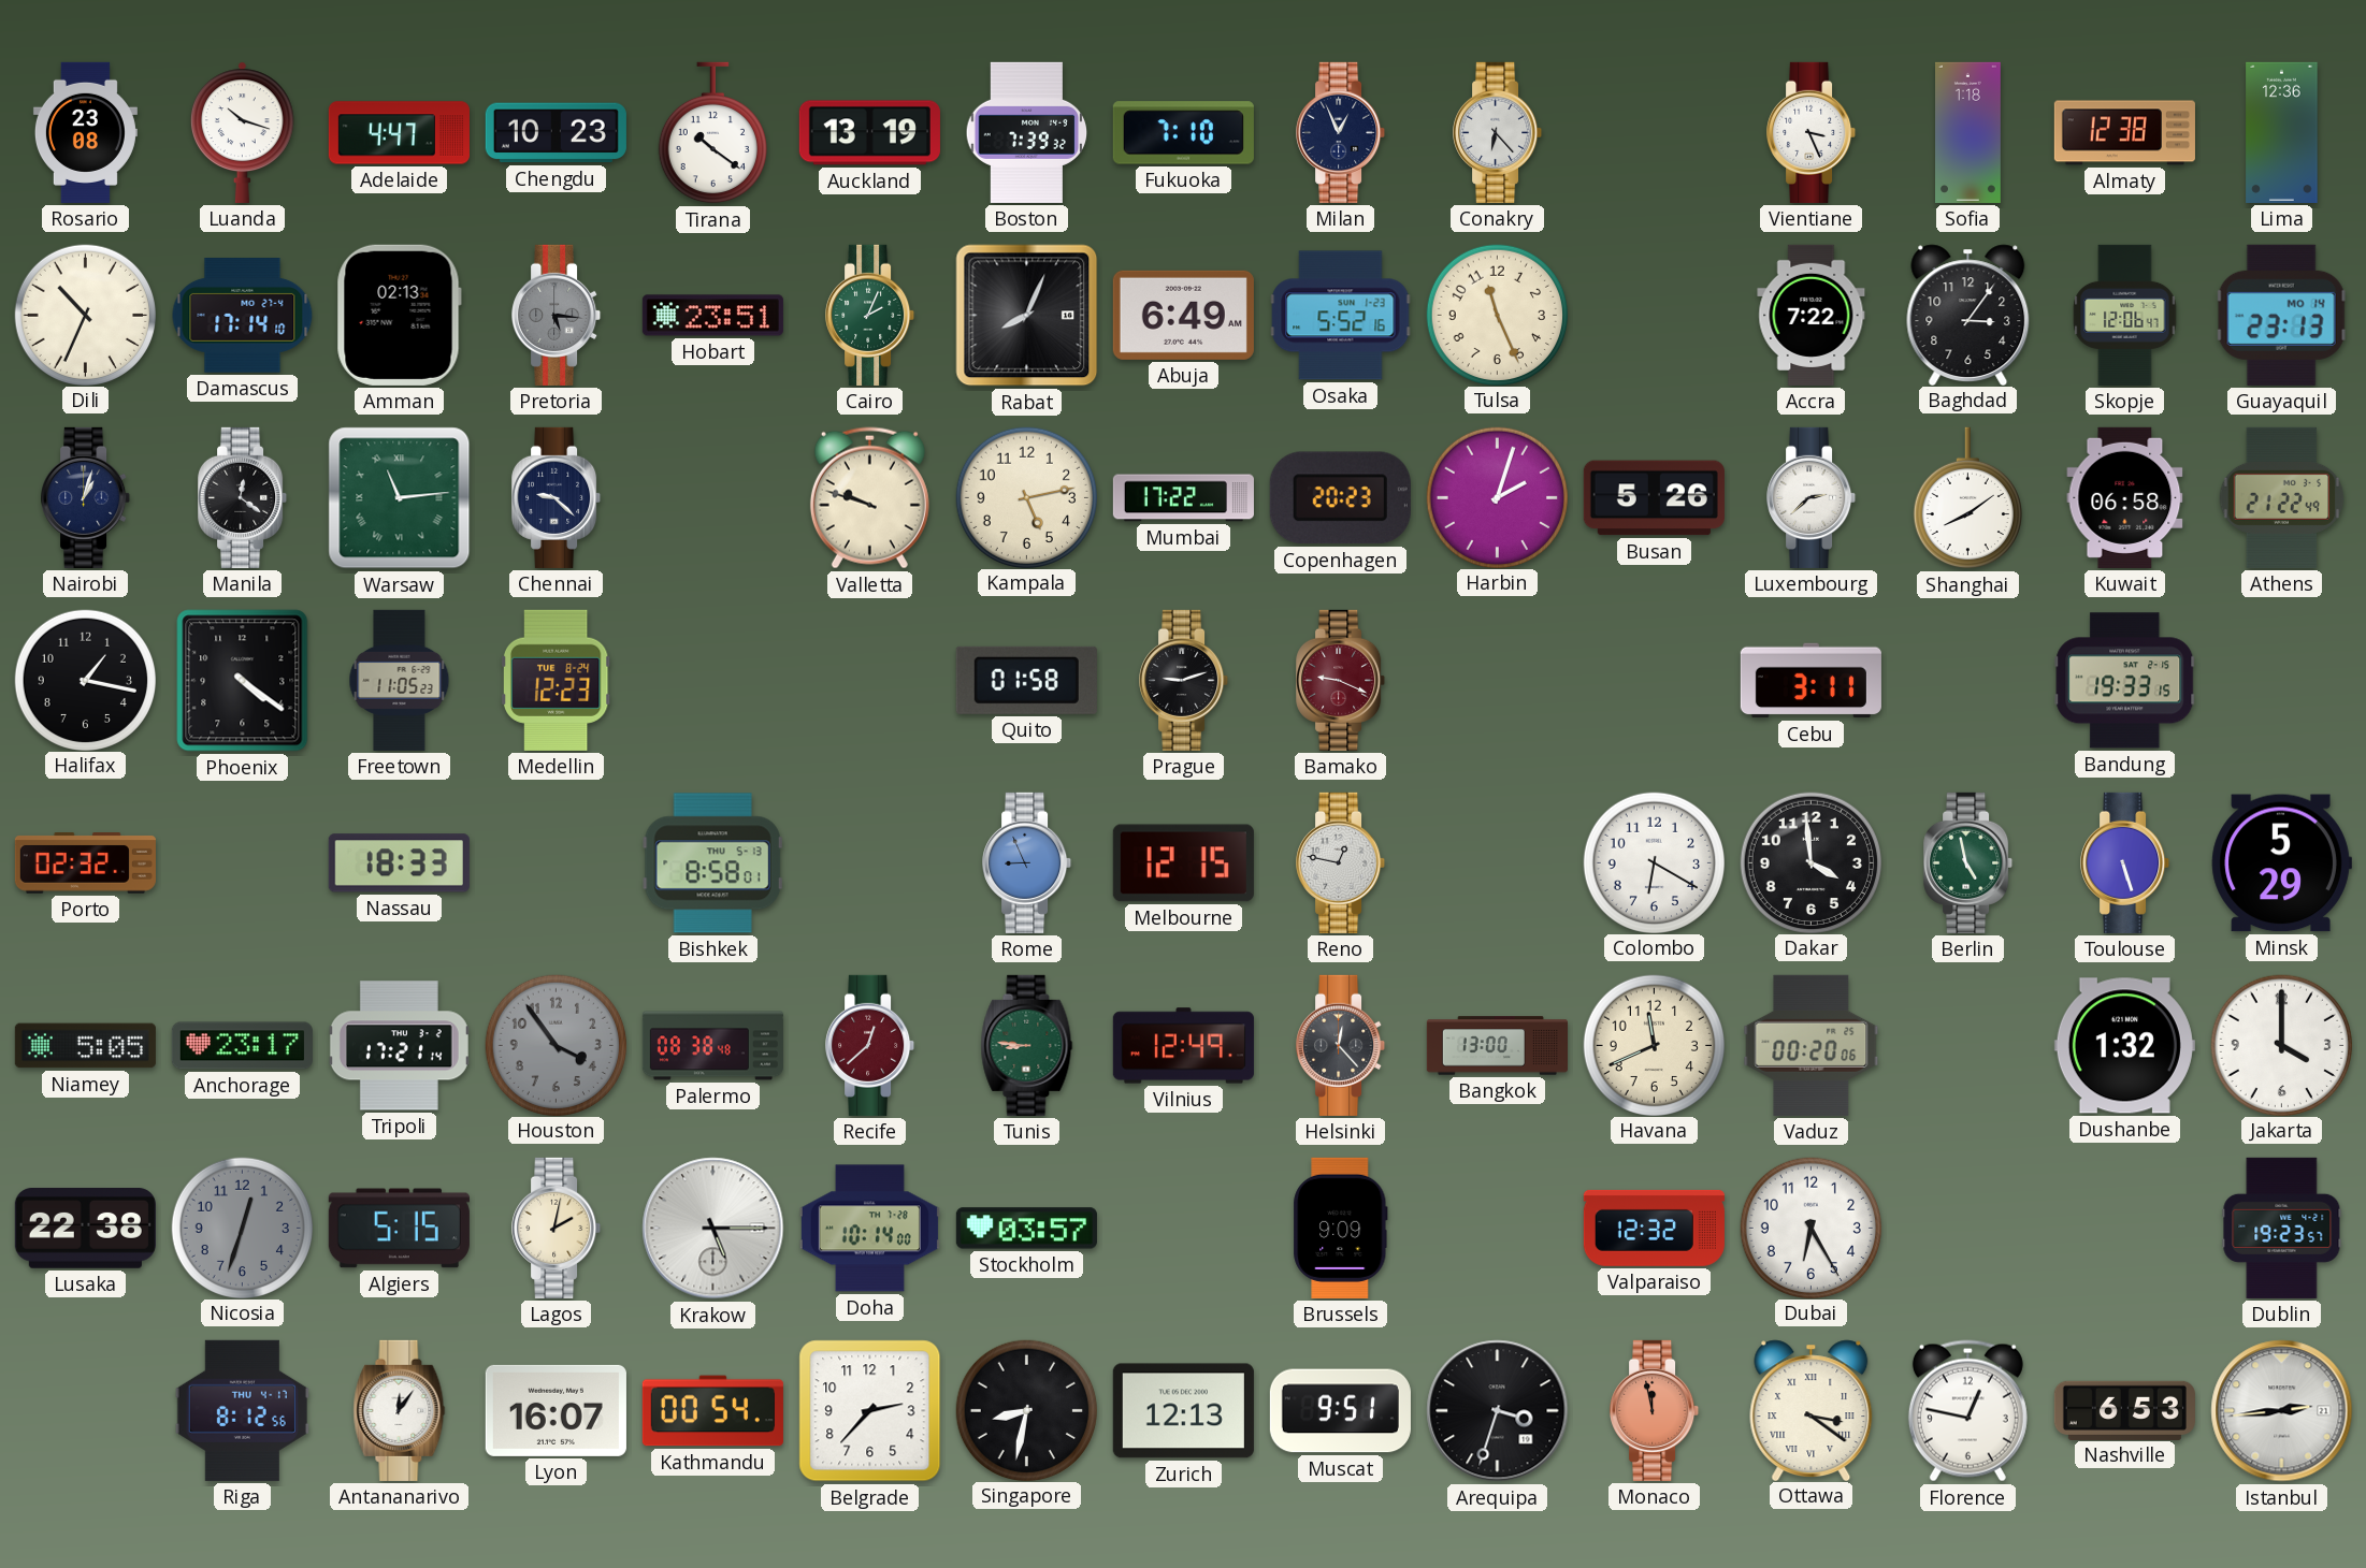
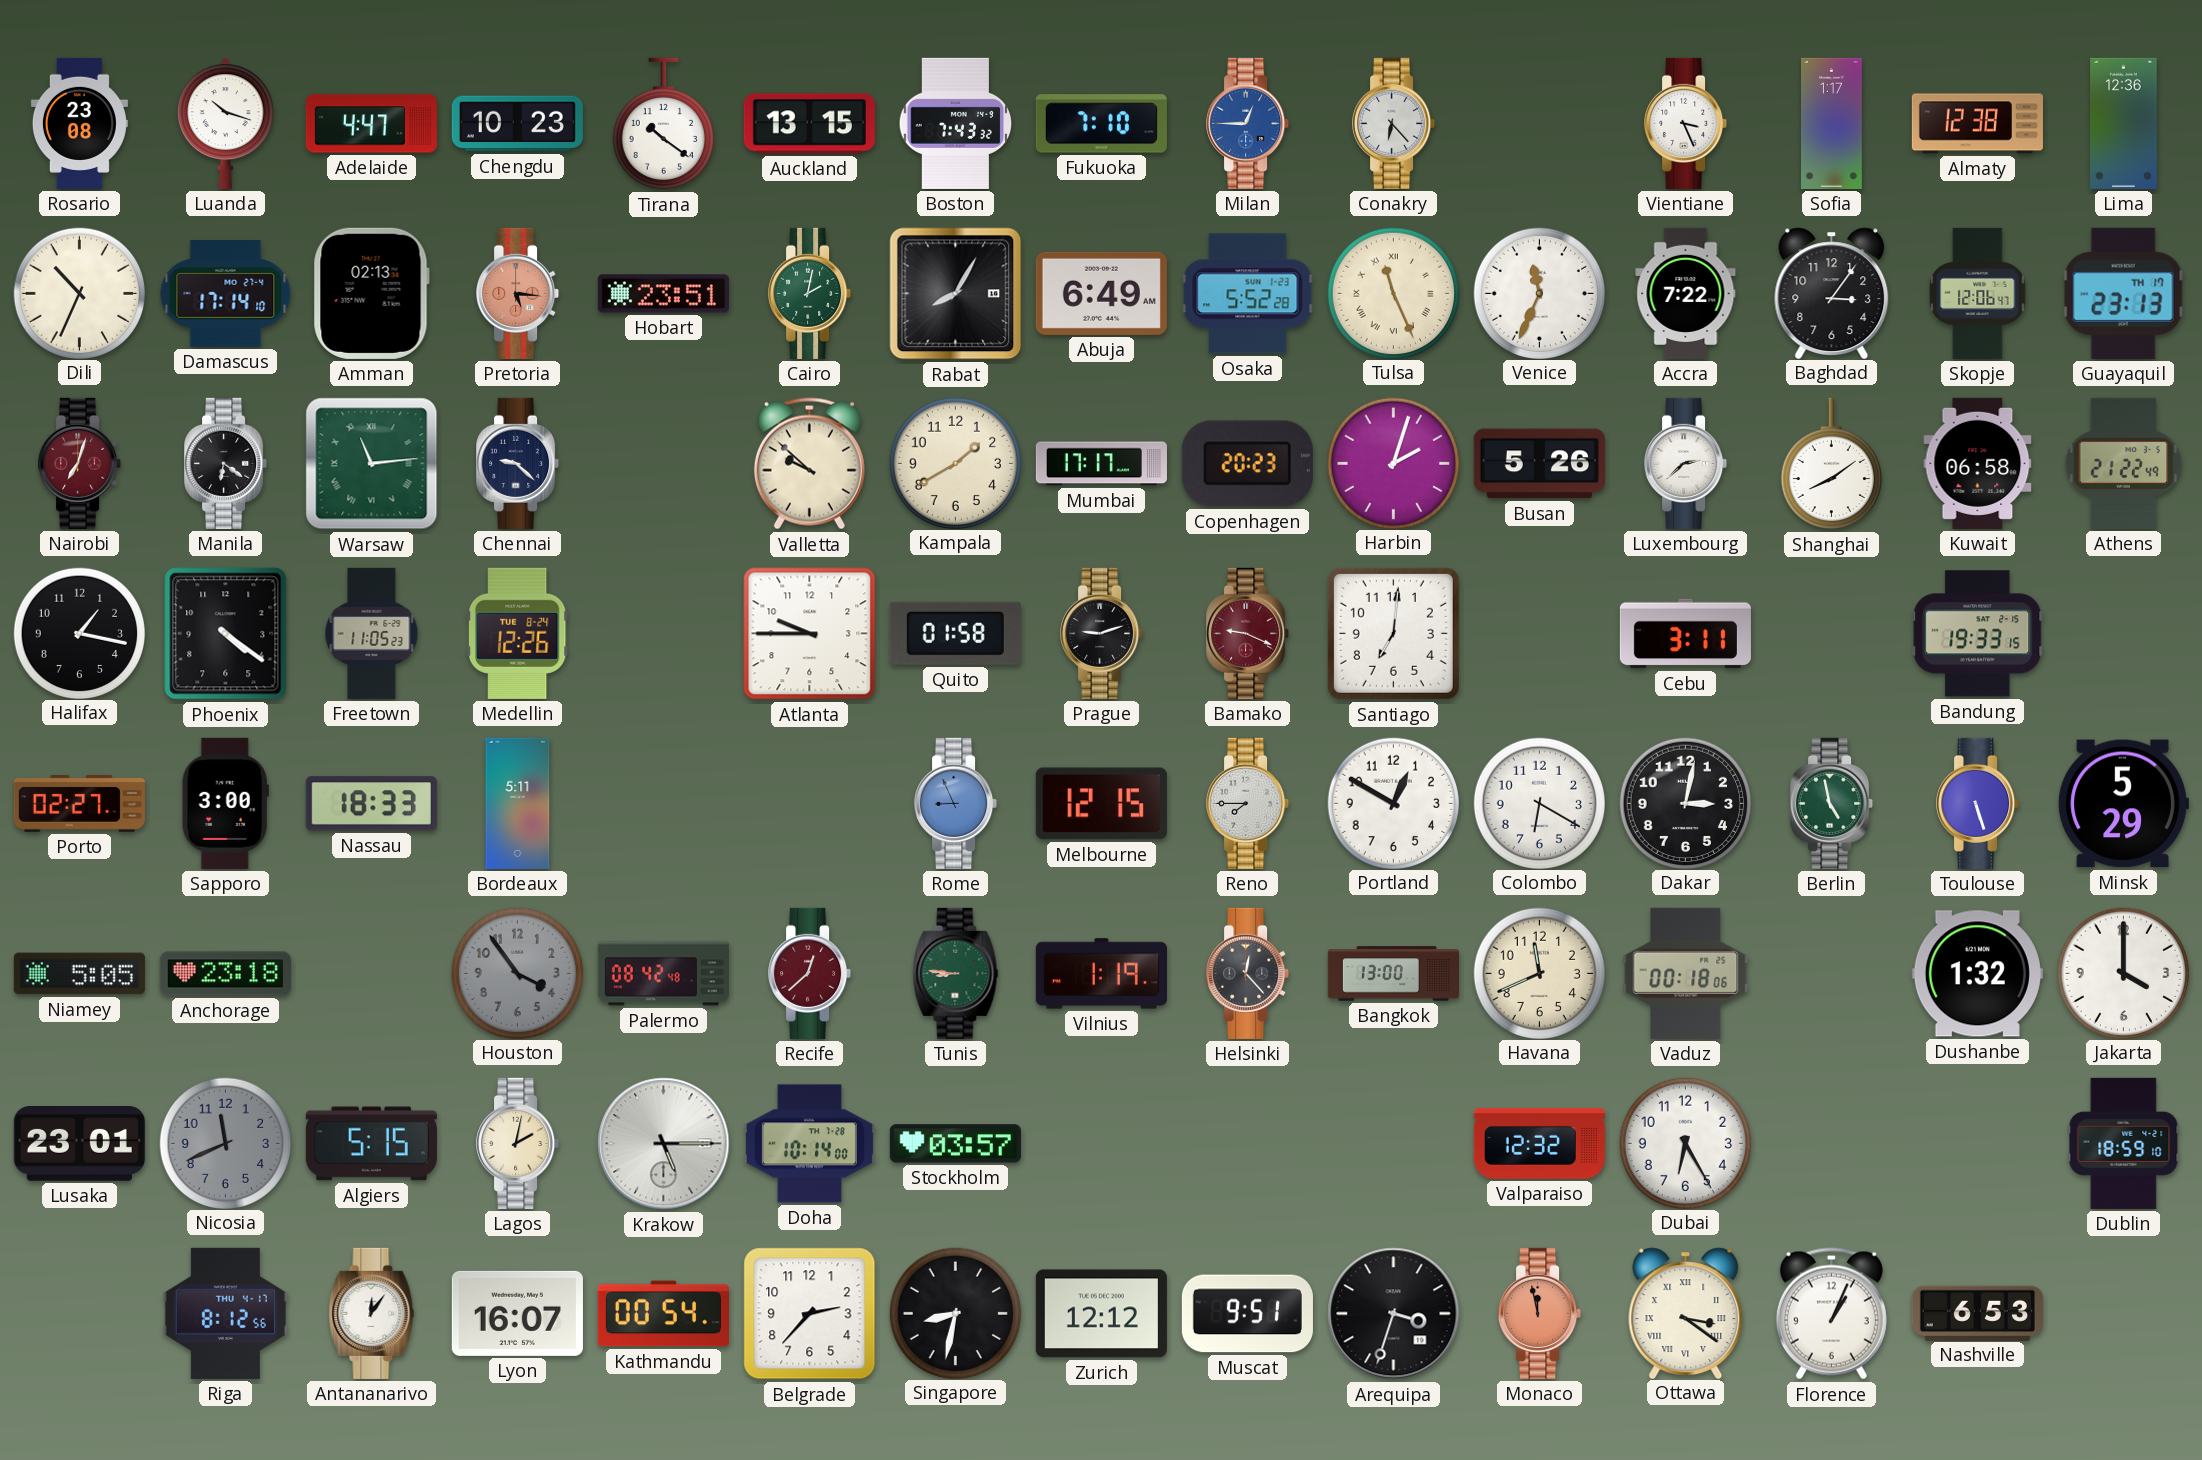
Auckland: 13:19 -> 13:15
Boston: 7:39 -> 7:43
Milan: 12:56 -> 12:45
Milan dial: navy -> blue
Sofia: 1:18 -> 1:17
Pretoria dial: grey -> salmon
Cairo: 2:04 -> 2:02
Rabat: 8:04 -> 8:05
Osaka: 5:52:16 -> 5:52:28
Tulsa numerals: Arabic -> Roman
Venice: none -> 11:34
Guayaquil date: MO 14 -> TH 17
Nairobi: 1:03 -> 7:03
Nairobi dial: navy -> burgundy
Manila: 12:21 -> 6:21
Valletta: 9:48 -> 9:52
Kampala: 5:13 -> 1:40
Mumbai: 17:22 -> 17:17
Medellin: 12:23 -> 12:26
Atlanta: none -> 9:45
Santiago: none -> 7:01
Porto: 02:32 -> 02:27
Sapporo: none -> 3:00
Bordeaux: none -> 5:11
Bishkek: 8:58 -> none
Reno: 12:47 -> 7:45
Portland: none -> 12:50
Dakar: 3:59 -> 3:02
Anchorage: 23:17 -> 23:18
Tripoli: 17:21 -> none
Palermo: 08:38 -> 08:42
Vilnius: 12:49 -> 1:19
Vaduz: 00:20 -> 00:18
Lusaka: 22:38 -> 23:01
Nicosia: 12:33 -> 11:41
Brussels: 9:09 -> none
Dublin: 19:23 -> 18:59
Zurich: 12:13 -> 12:12
Florence: 12:47 -> 1:04
Istanbul: 2:44 -> none
